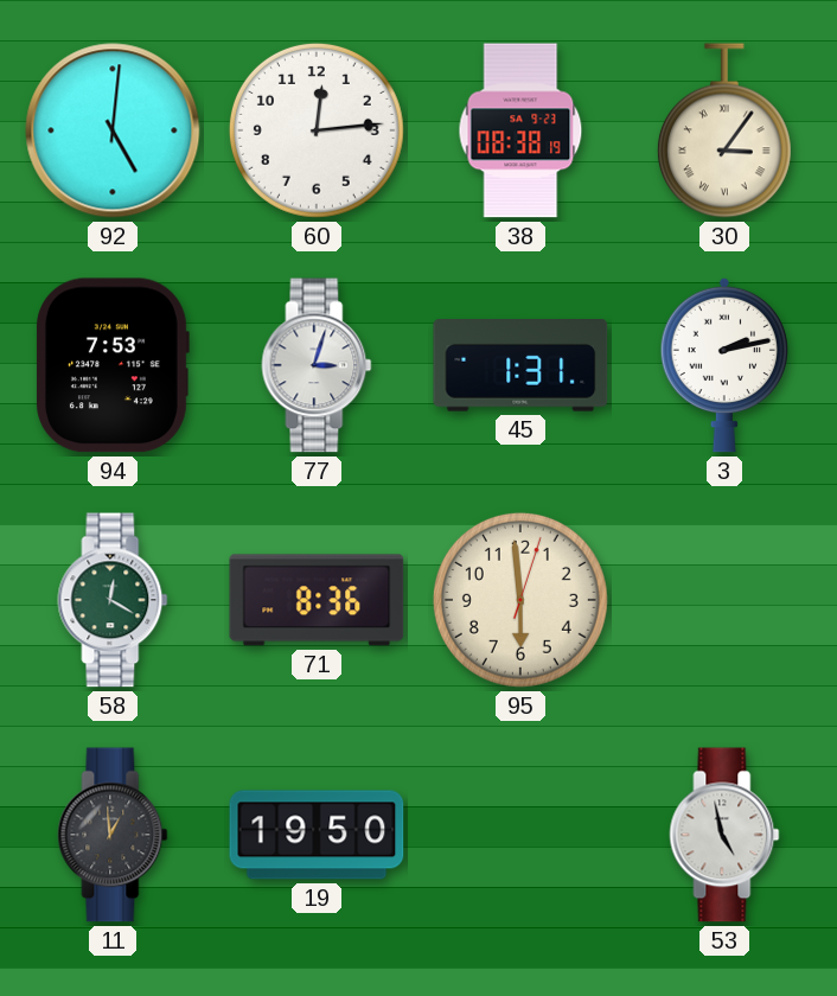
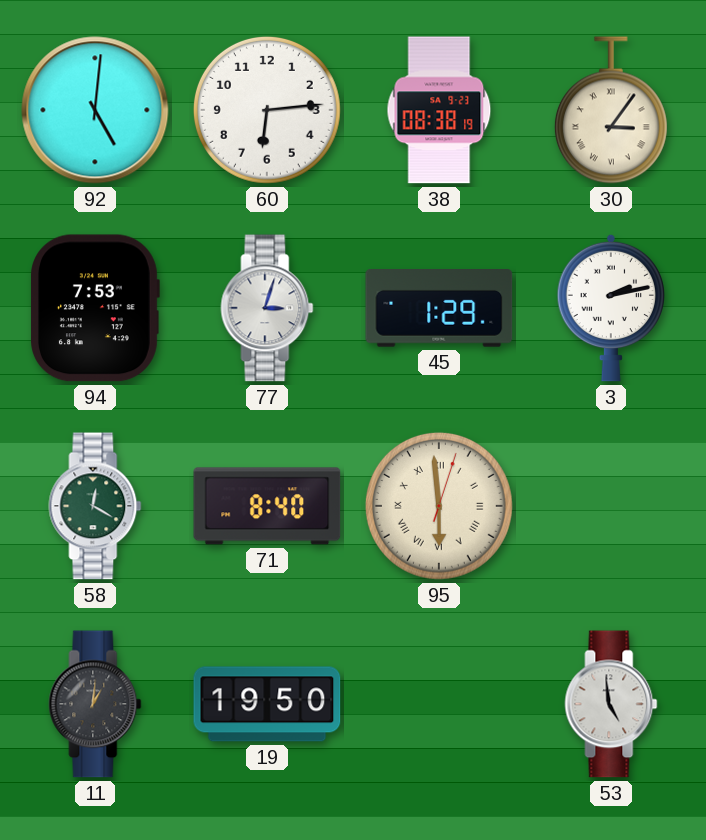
60: 12:14 -> 6:14
45: 1:31 -> 1:29
71: 8:36 -> 8:40
95 numerals: Arabic -> Roman
11: 12:59 -> 1:01
53: 4:58 -> 4:59
